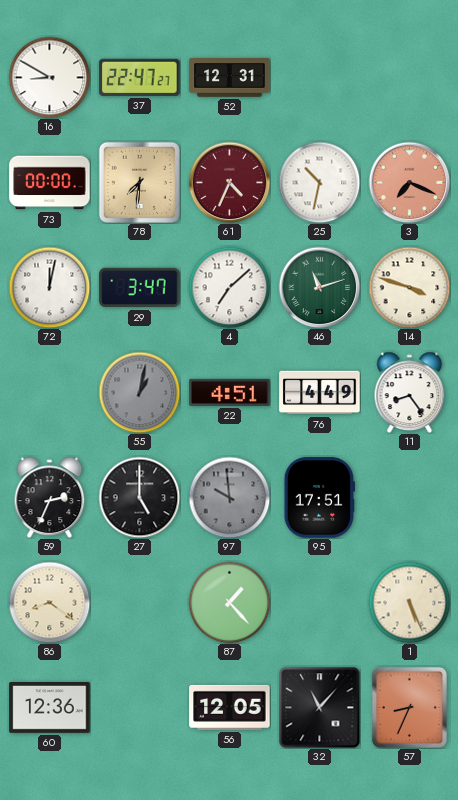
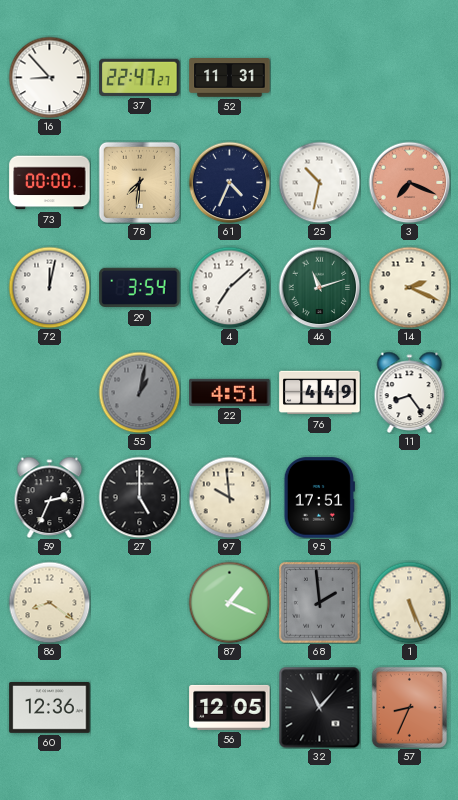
16: 8:50 -> 8:53
52: 12:31 -> 11:31
61 dial: burgundy -> navy
29: 3:47 -> 3:54
14: 3:48 -> 2:19
97 dial: grey -> cream
87: 1:23 -> 1:19
68: none -> 1:59
